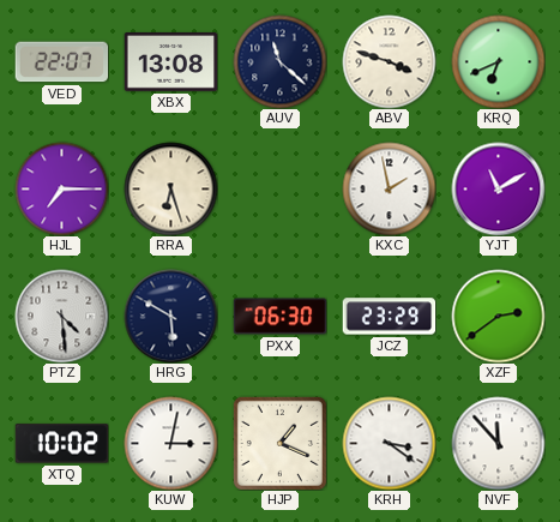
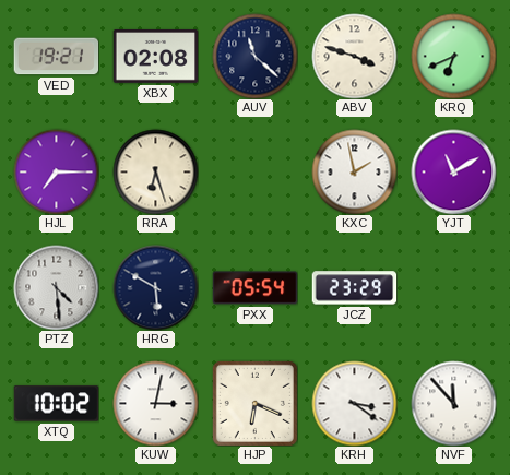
VED: 22:07 -> 19:21
XBX: 13:08 -> 02:08
PXX: 06:30 -> 05:54
XZF: 2:39 -> none
HJP: 1:19 -> 6:19
